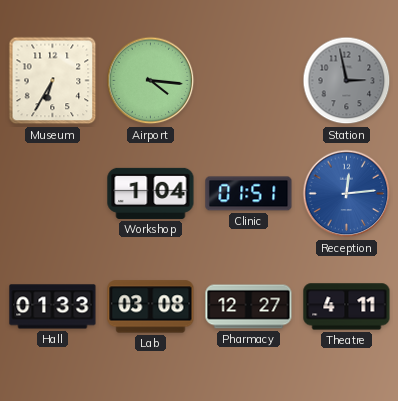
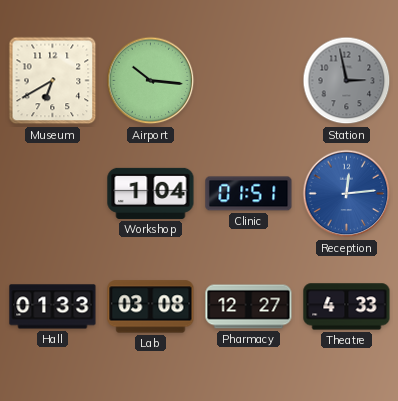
Museum: 6:35 -> 6:40
Airport: 4:16 -> 10:16
Theatre: 4:11 -> 4:33
